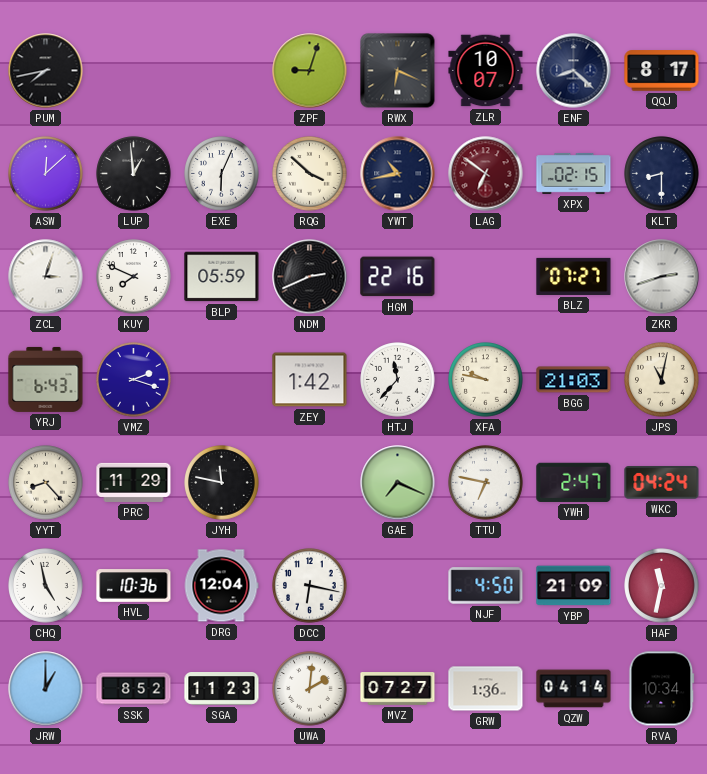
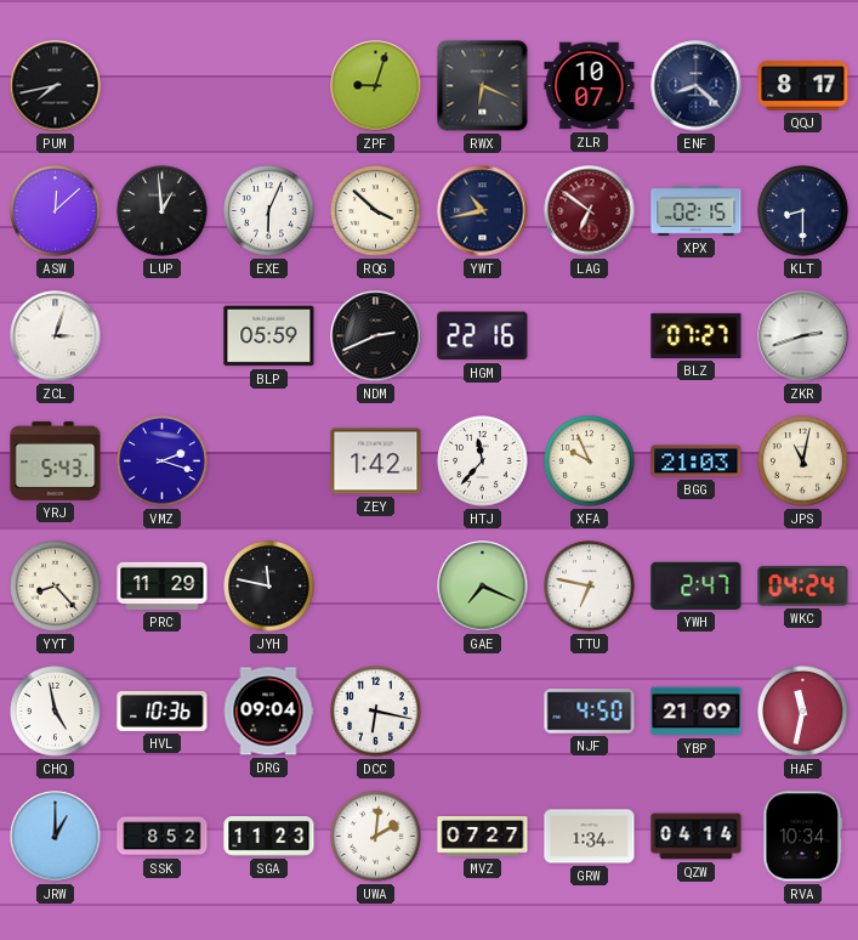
KUY: 7:49 -> none
YRJ: 6:43 -> 5:43
XFA: 9:47 -> 9:56
DRG: 12:04 -> 09:04
GRW: 1:36 -> 1:34
